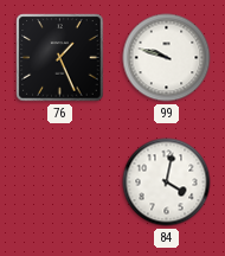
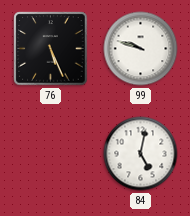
76: 1:26 -> 5:26
84: 4:02 -> 5:02
